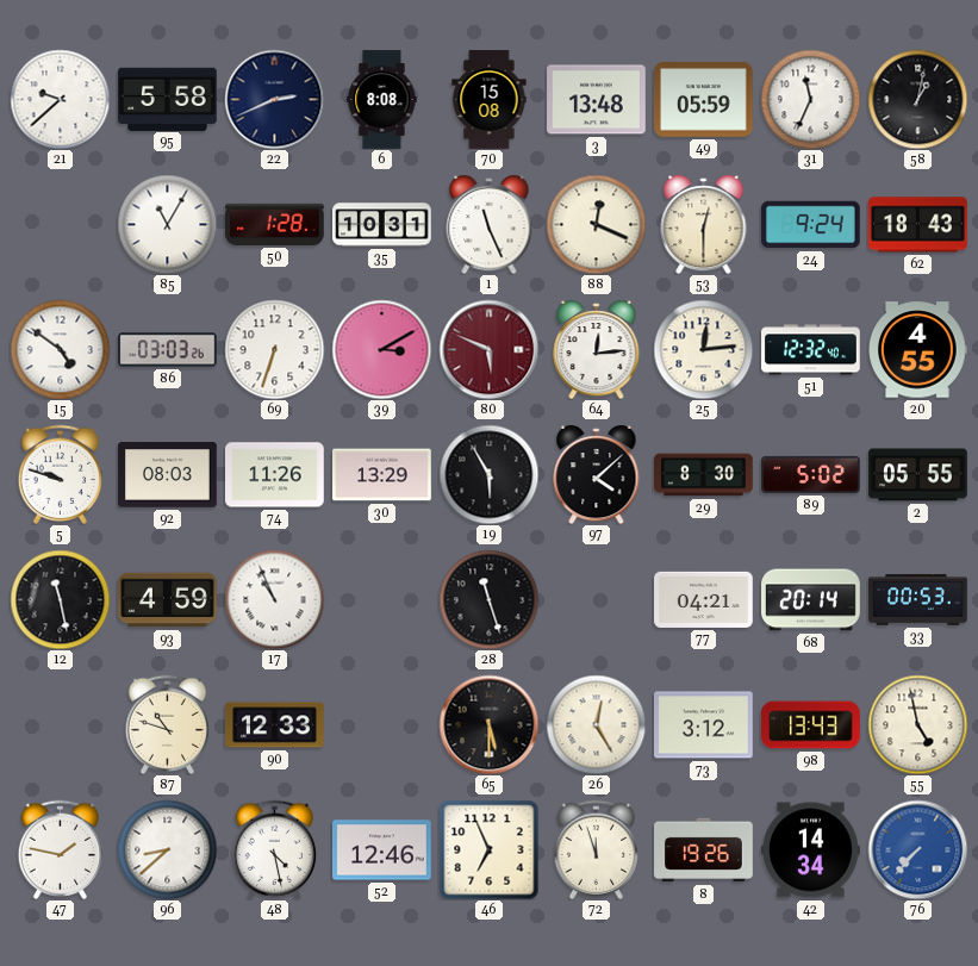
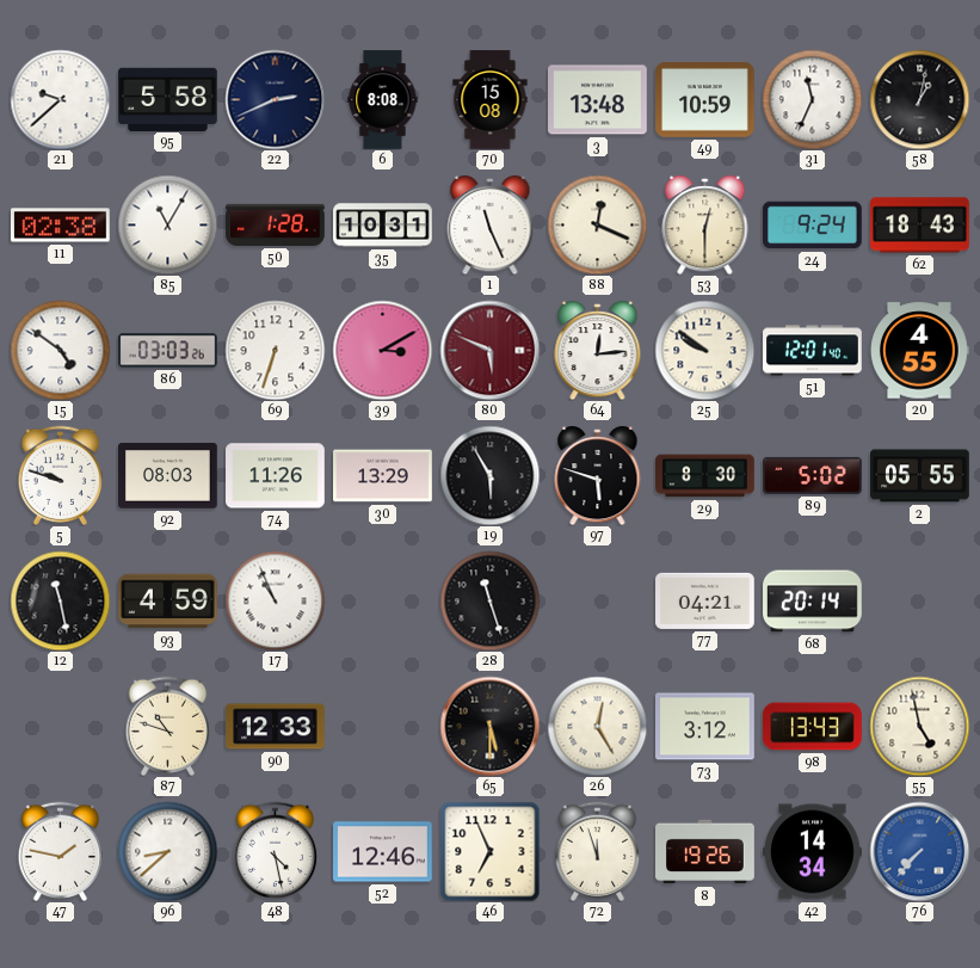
49: 05:59 -> 10:59
11: none -> 02:38
25: 12:14 -> 9:51
51: 12:32 -> 12:01
97: 4:08 -> 5:48
33: 00:53 -> none
